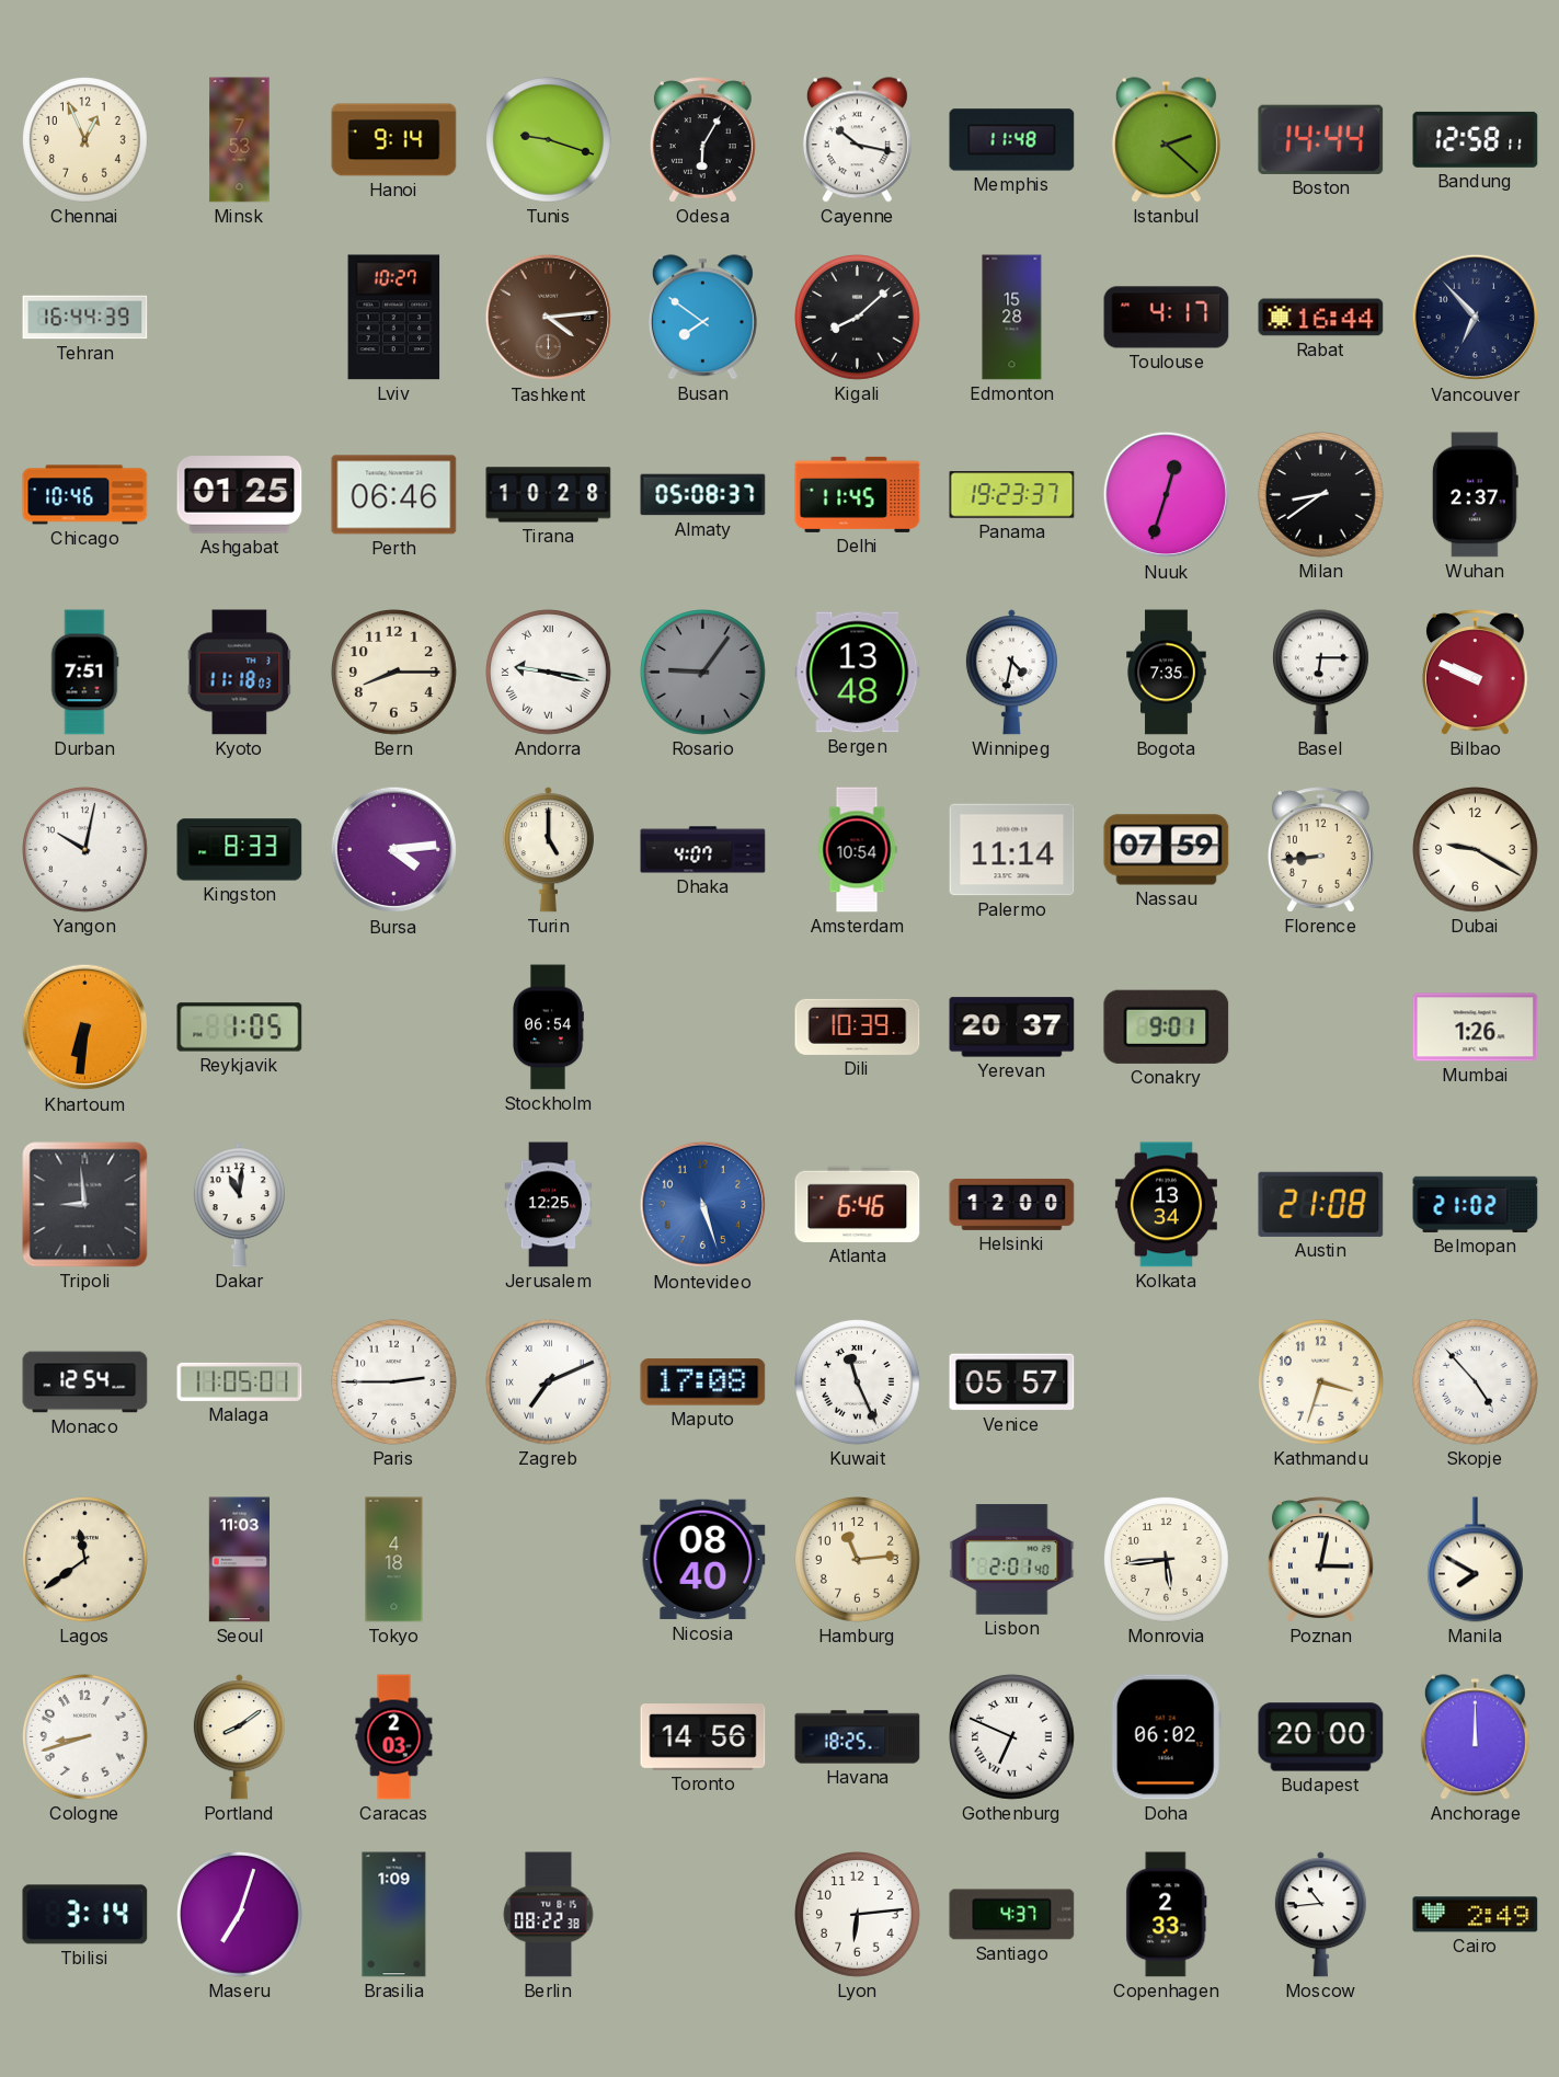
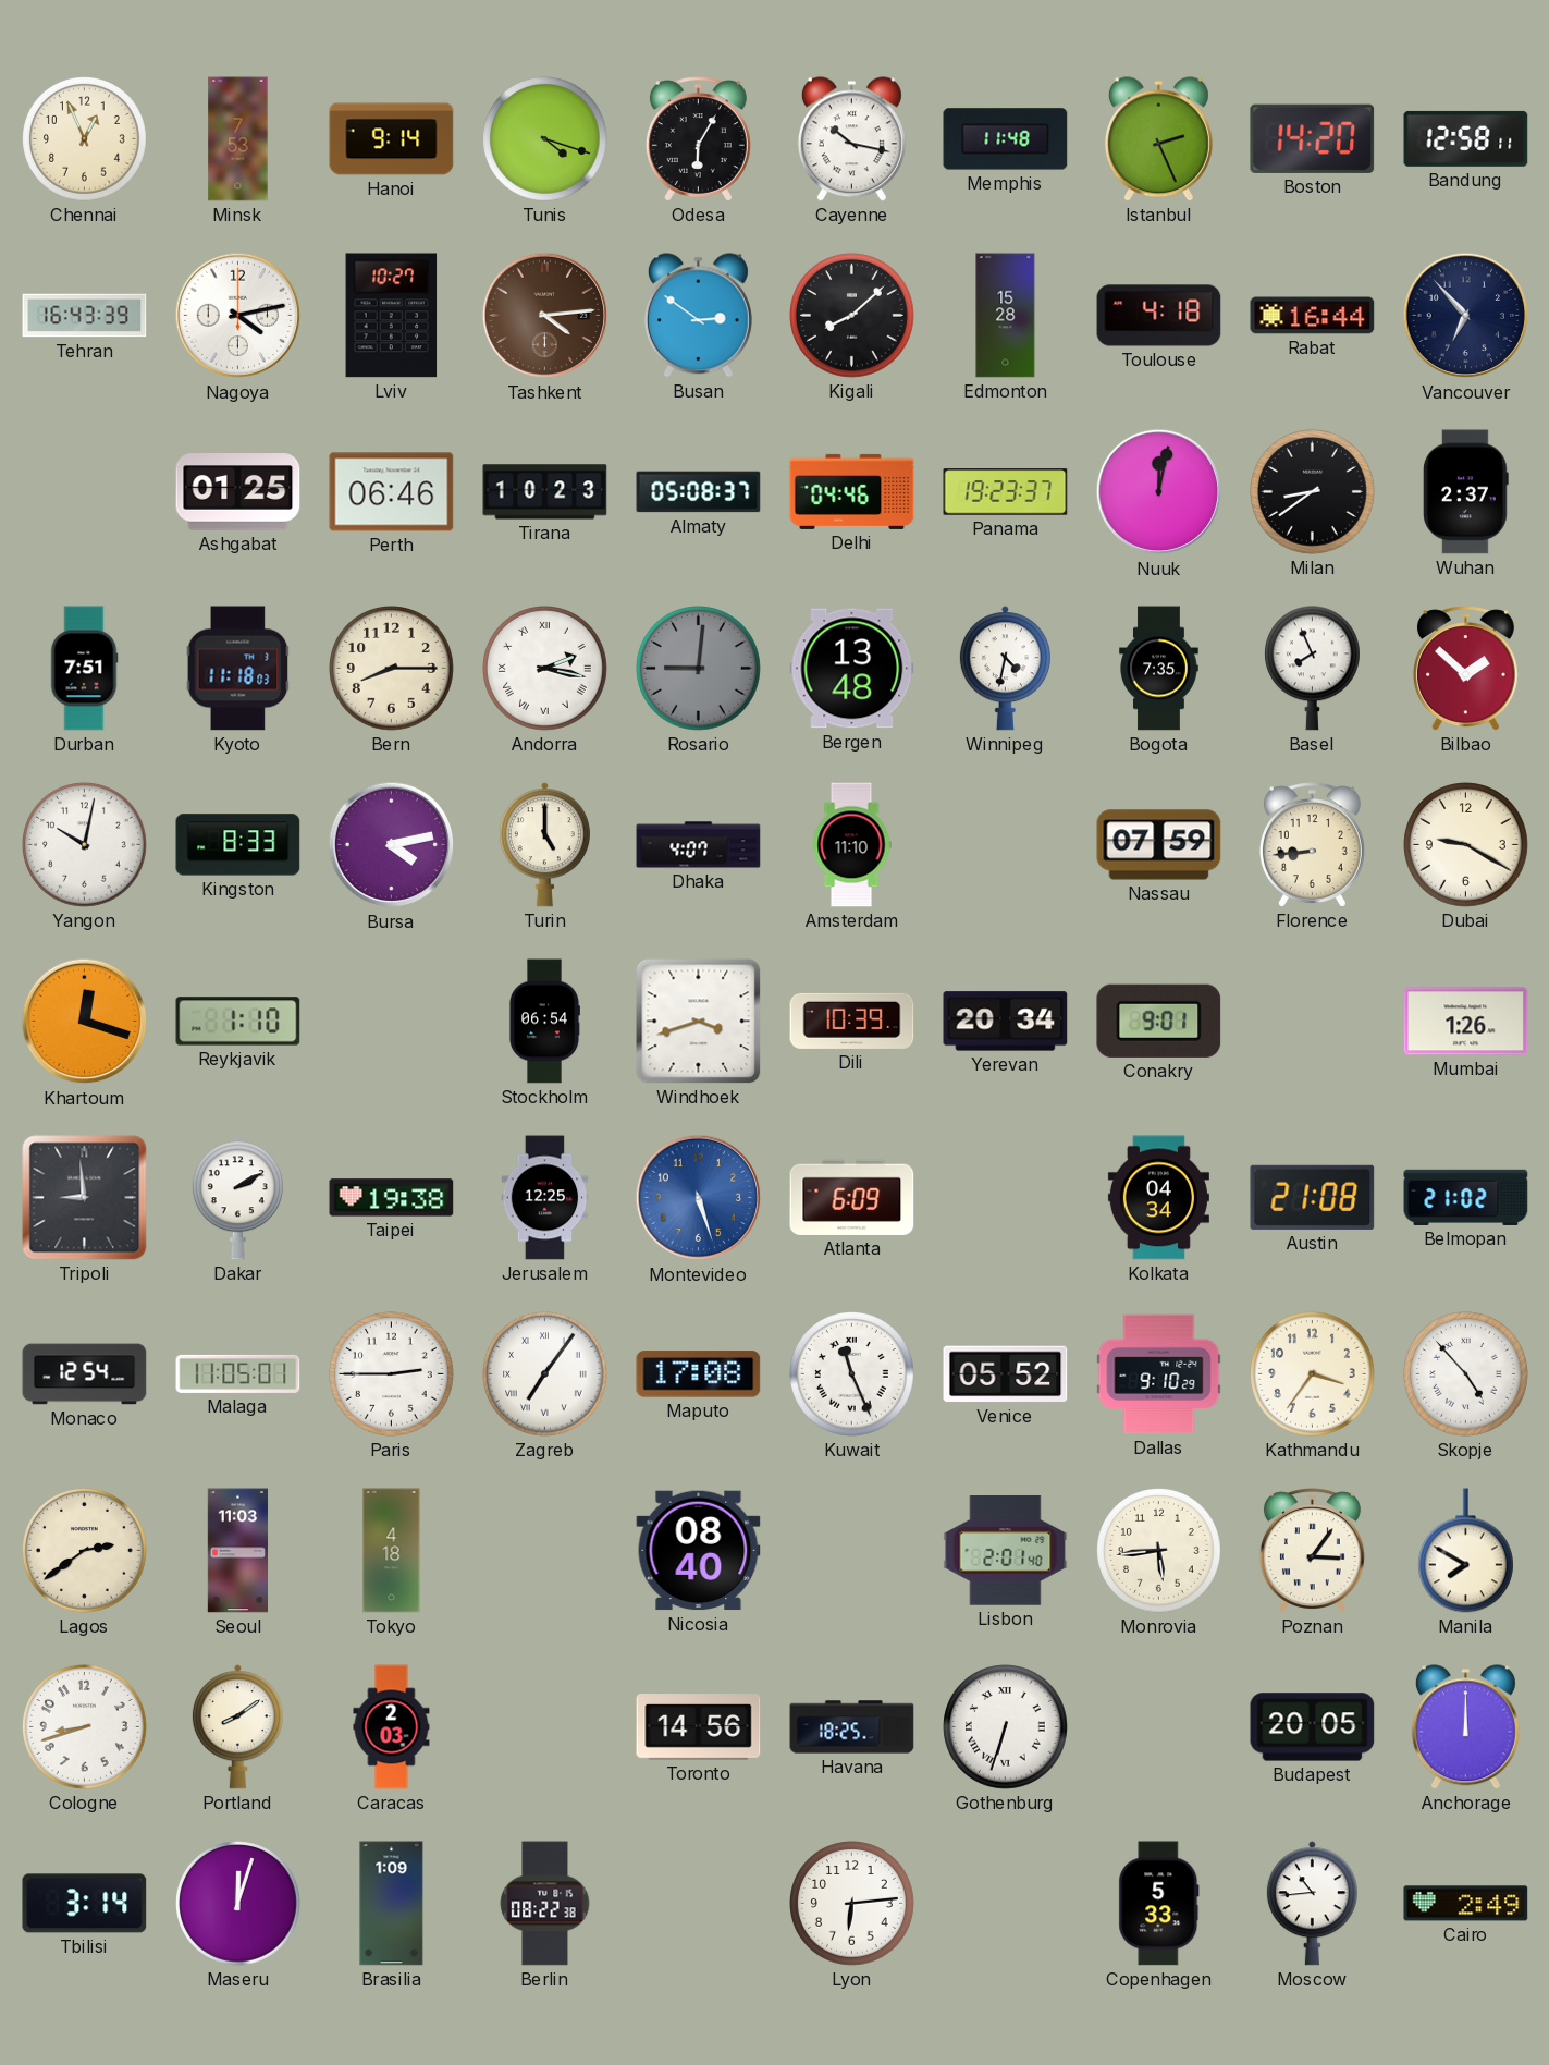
Tunis: 9:18 -> 4:18
Istanbul: 2:22 -> 2:26
Boston: 14:44 -> 14:20
Tehran: 16:44 -> 16:43
Nagoya: none -> 4:13
Busan: 7:51 -> 2:51
Toulouse: 4:17 -> 4:18
Chicago: 10:46 -> none
Tirana: 10:28 -> 10:23
Delhi: 11:45 -> 04:46
Nuuk: 12:33 -> 12:02
Andorra: 9:17 -> 2:17
Rosario: 9:06 -> 9:01
Basel: 6:15 -> 7:56
Bilbao: 9:49 -> 1:52
Bursa: 4:14 -> 4:13
Amsterdam: 10:54 -> 11:10
Palermo: 11:14 -> none
Khartoum: 6:31 -> 12:18
Reykjavik: 1:05 -> 1:10
Windhoek: none -> 3:42
Yerevan: 20:37 -> 20:34
Dakar: 11:01 -> 2:10
Taipei: none -> 19:38
Atlanta: 6:46 -> 6:09
Helsinki: 12:00 -> none
Kolkata: 13:34 -> 04:34
Zagreb: 7:11 -> 7:06
Venice: 05:57 -> 05:52
Dallas: none -> 9:10
Kathmandu: 3:33 -> 3:36
Lagos: 11:39 -> 2:39
Hamburg: 11:14 -> none
Poznan: 3:02 -> 3:06
Gothenburg: 6:49 -> 6:33
Doha: 06:02 -> none
Budapest: 20:00 -> 20:05
Maseru: 7:03 -> 12:03
Santiago: 4:37 -> none
Copenhagen: 2:33 -> 5:33
